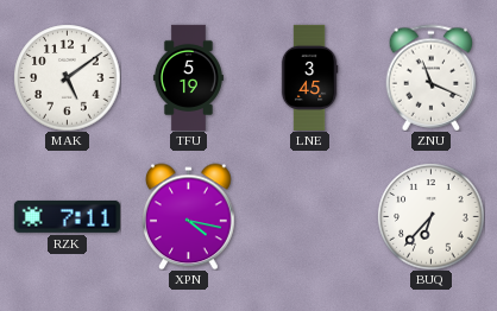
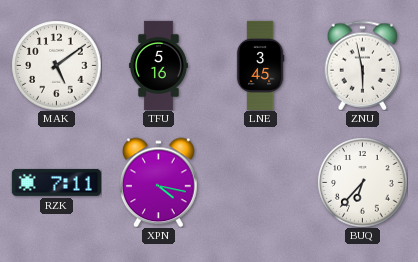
TFU: 5:19 -> 5:16
ZNU: 11:19 -> 5:58
